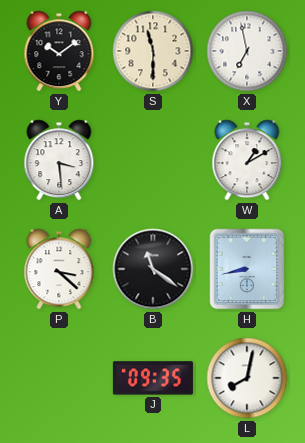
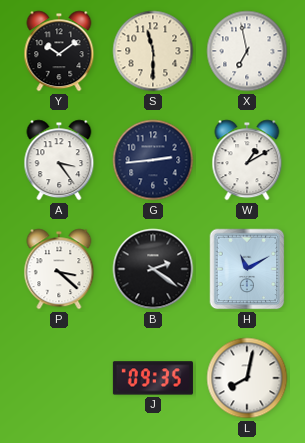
A: 3:29 -> 3:24
G: none -> 2:44
B: 11:21 -> 2:21
H: 8:43 -> 11:10
